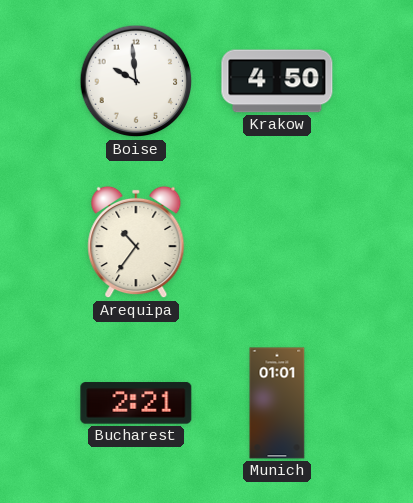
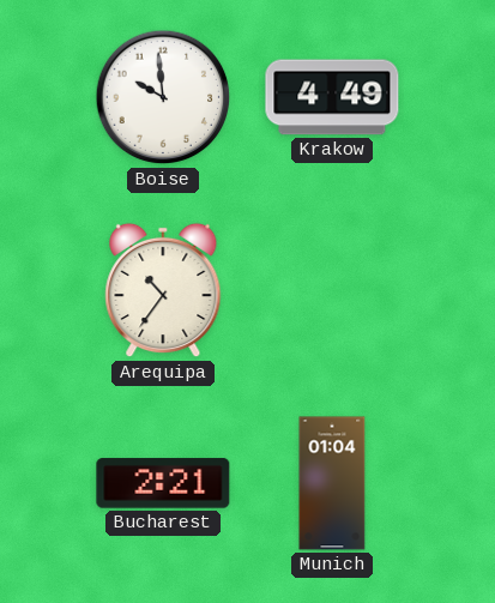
Krakow: 4:50 -> 4:49
Munich: 01:01 -> 01:04
